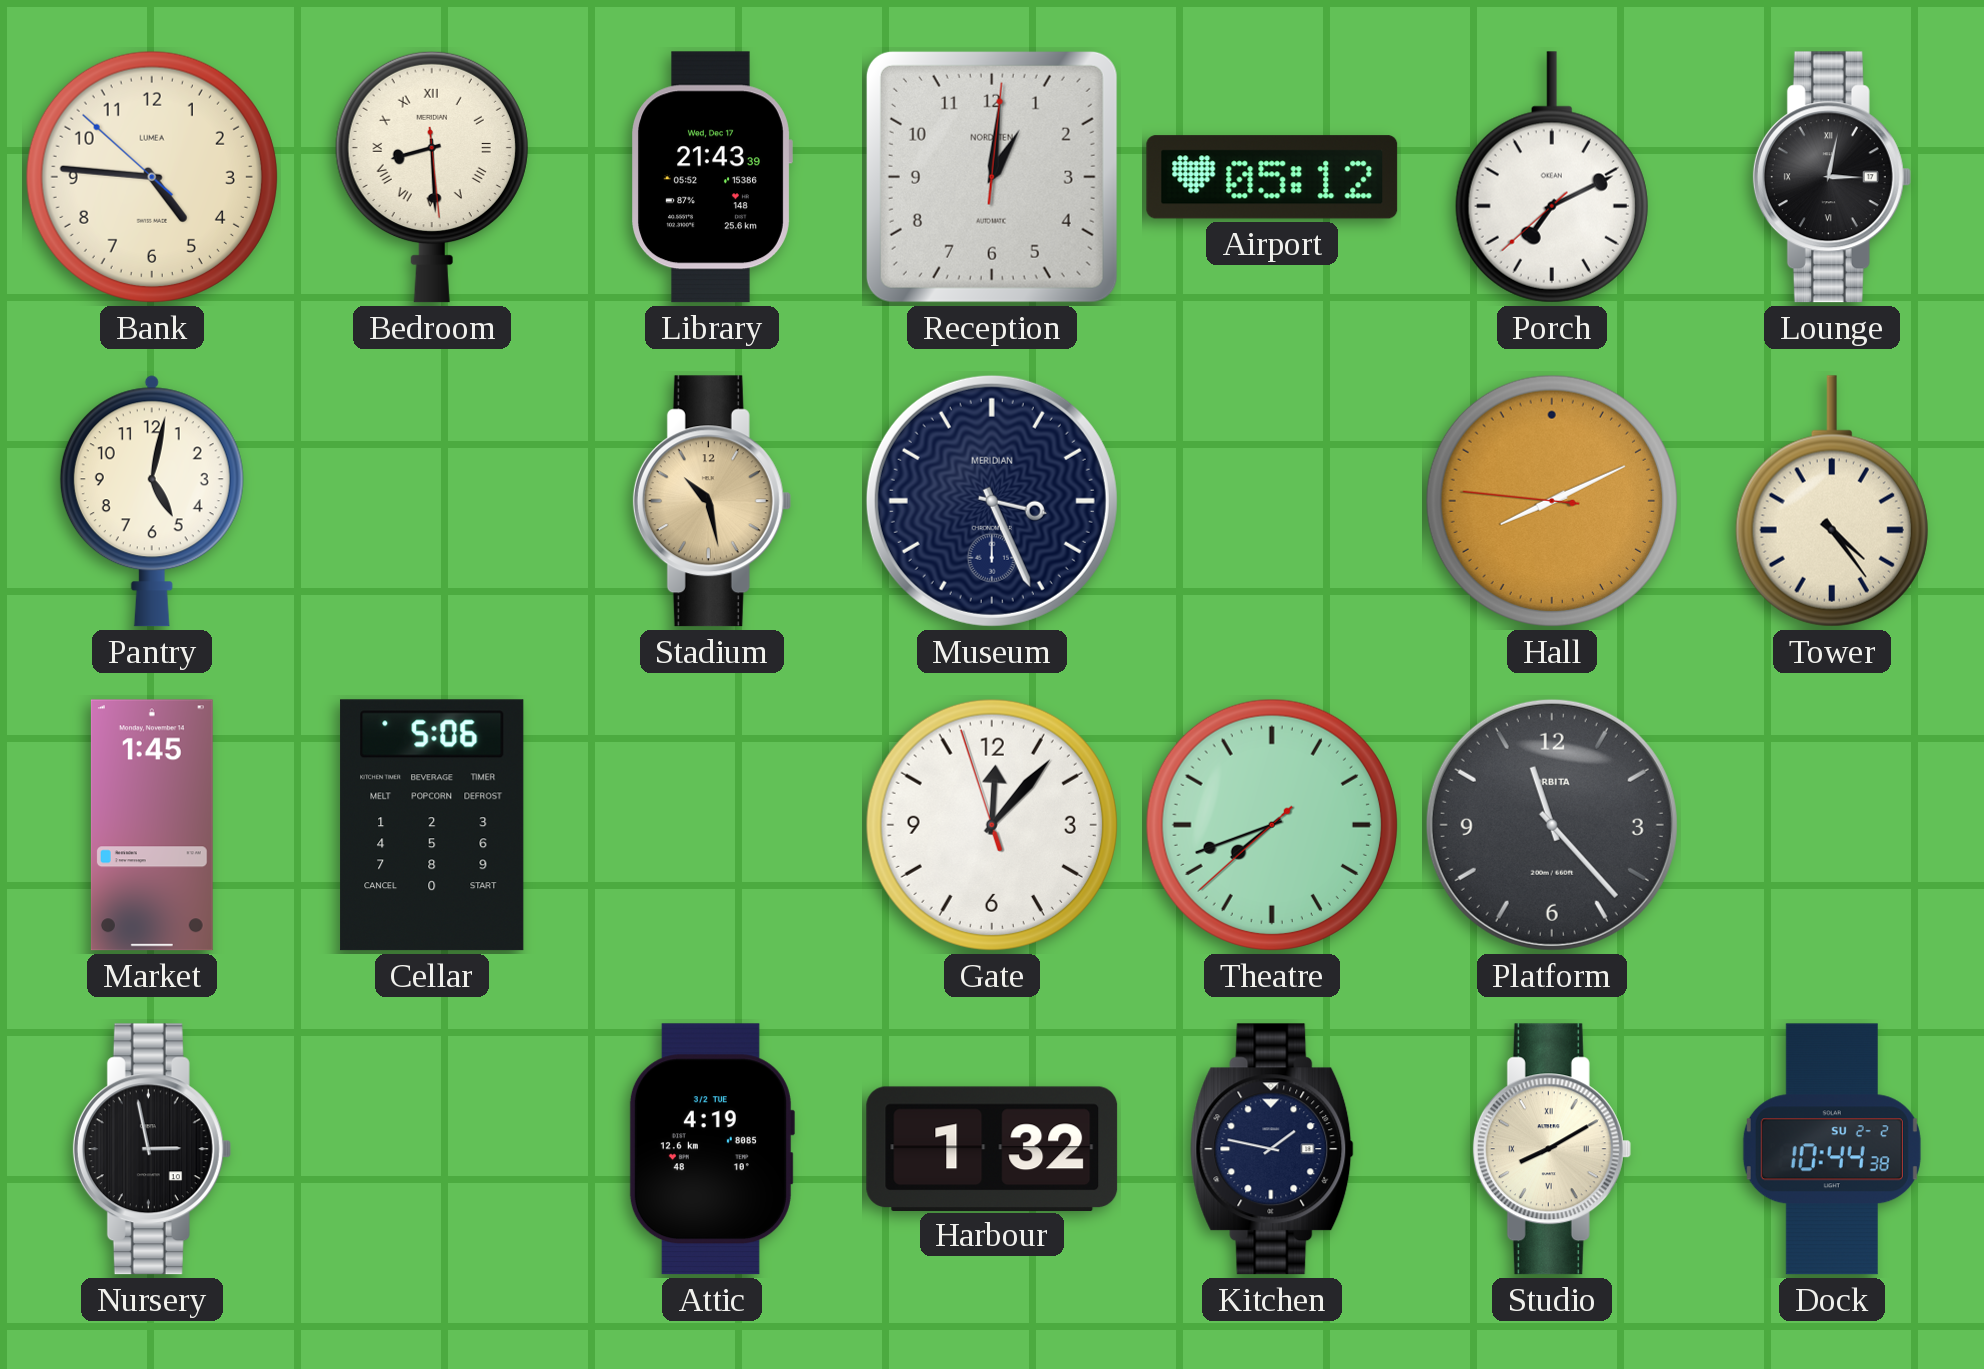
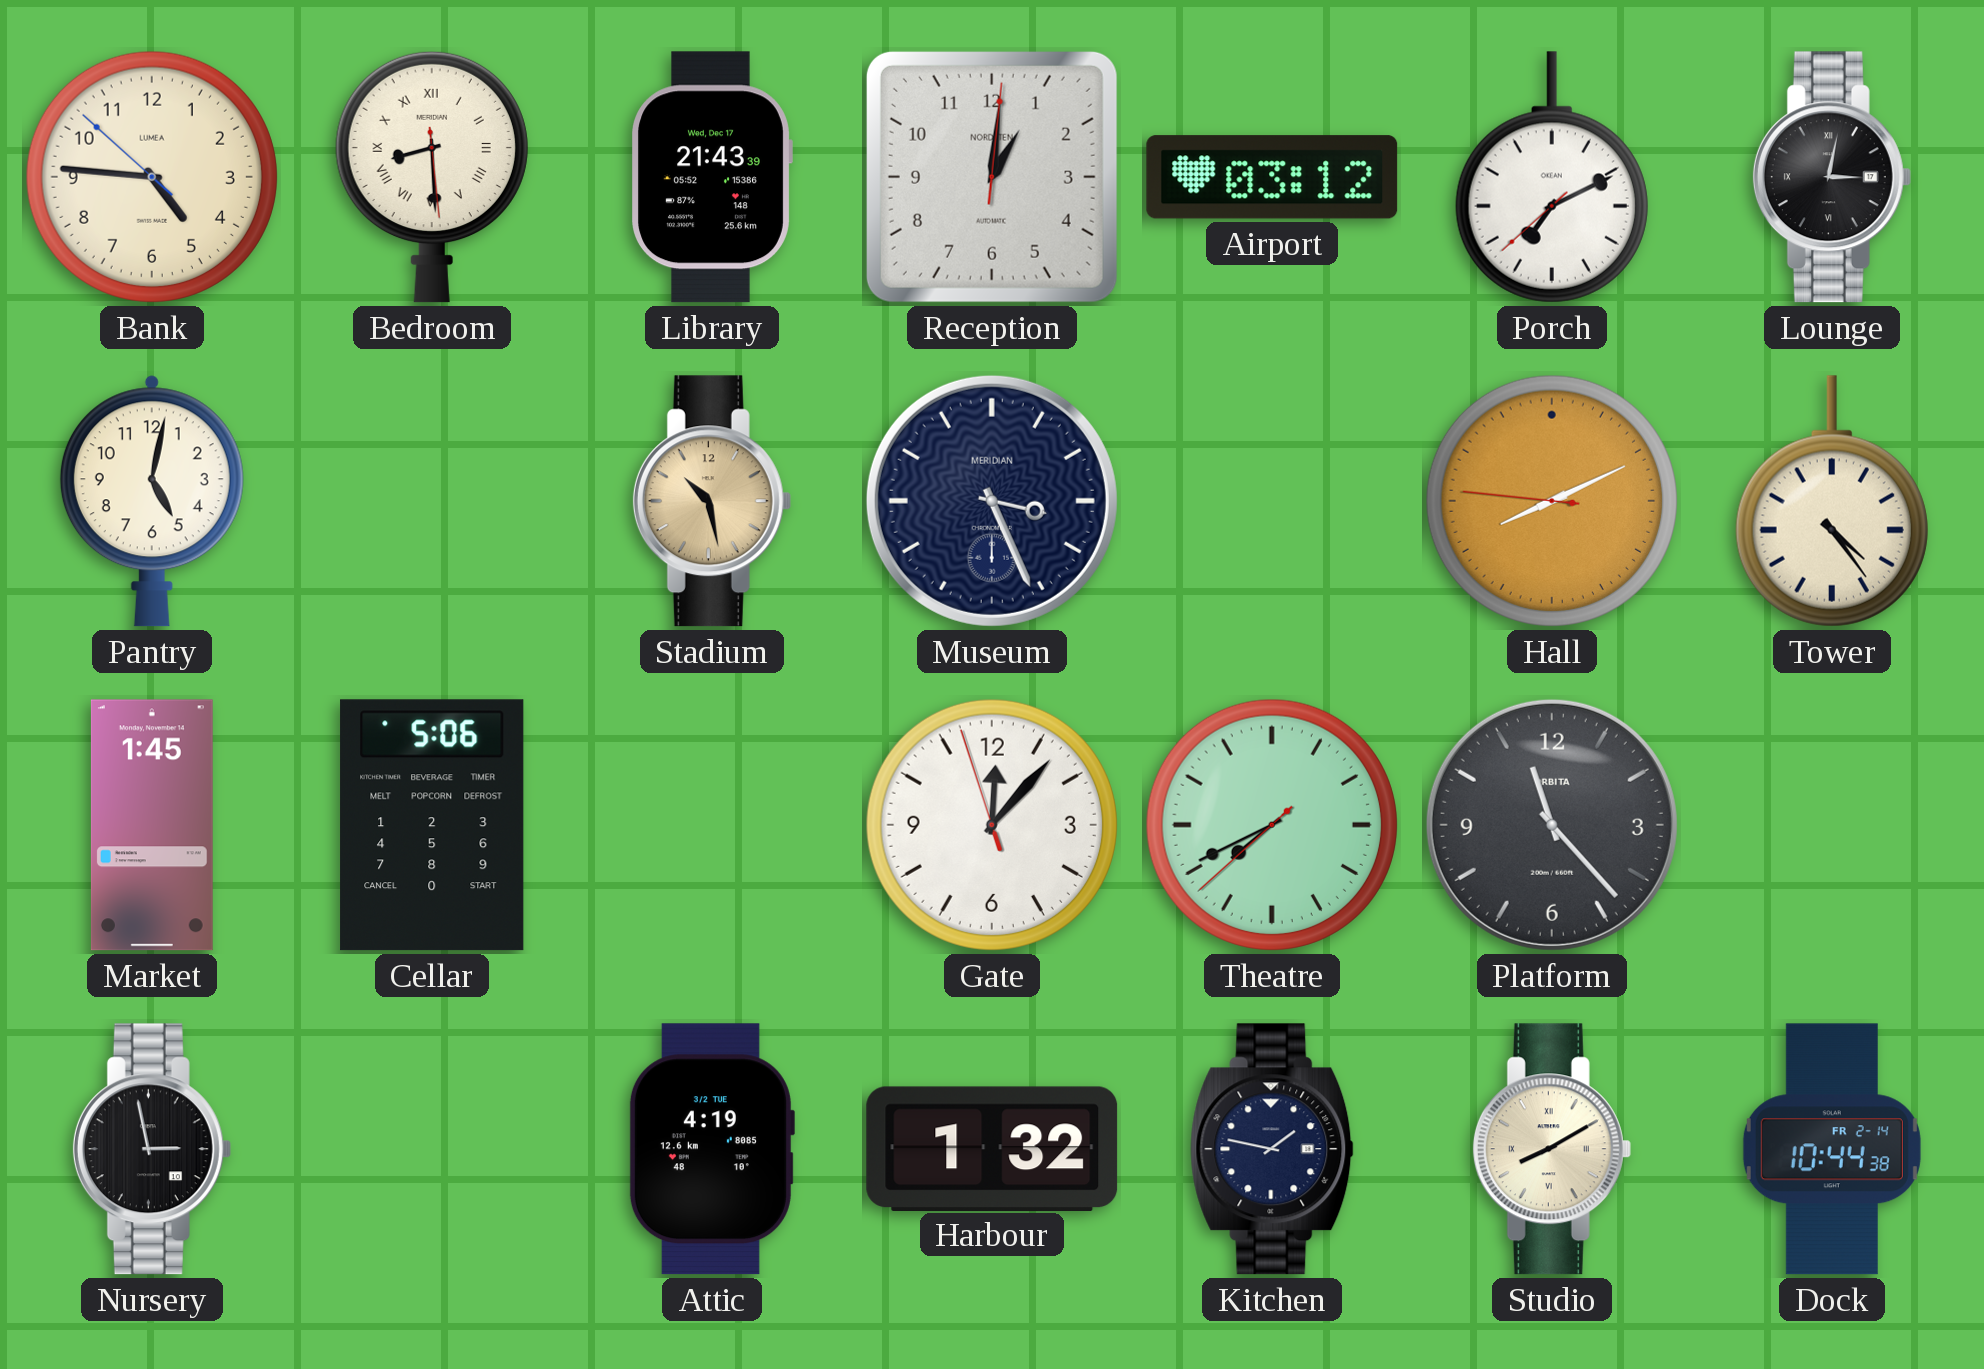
Airport: 05:12 -> 03:12
Theatre: 7:41 -> 7:40
Dock date: SU 2-2 -> FR 2-14
